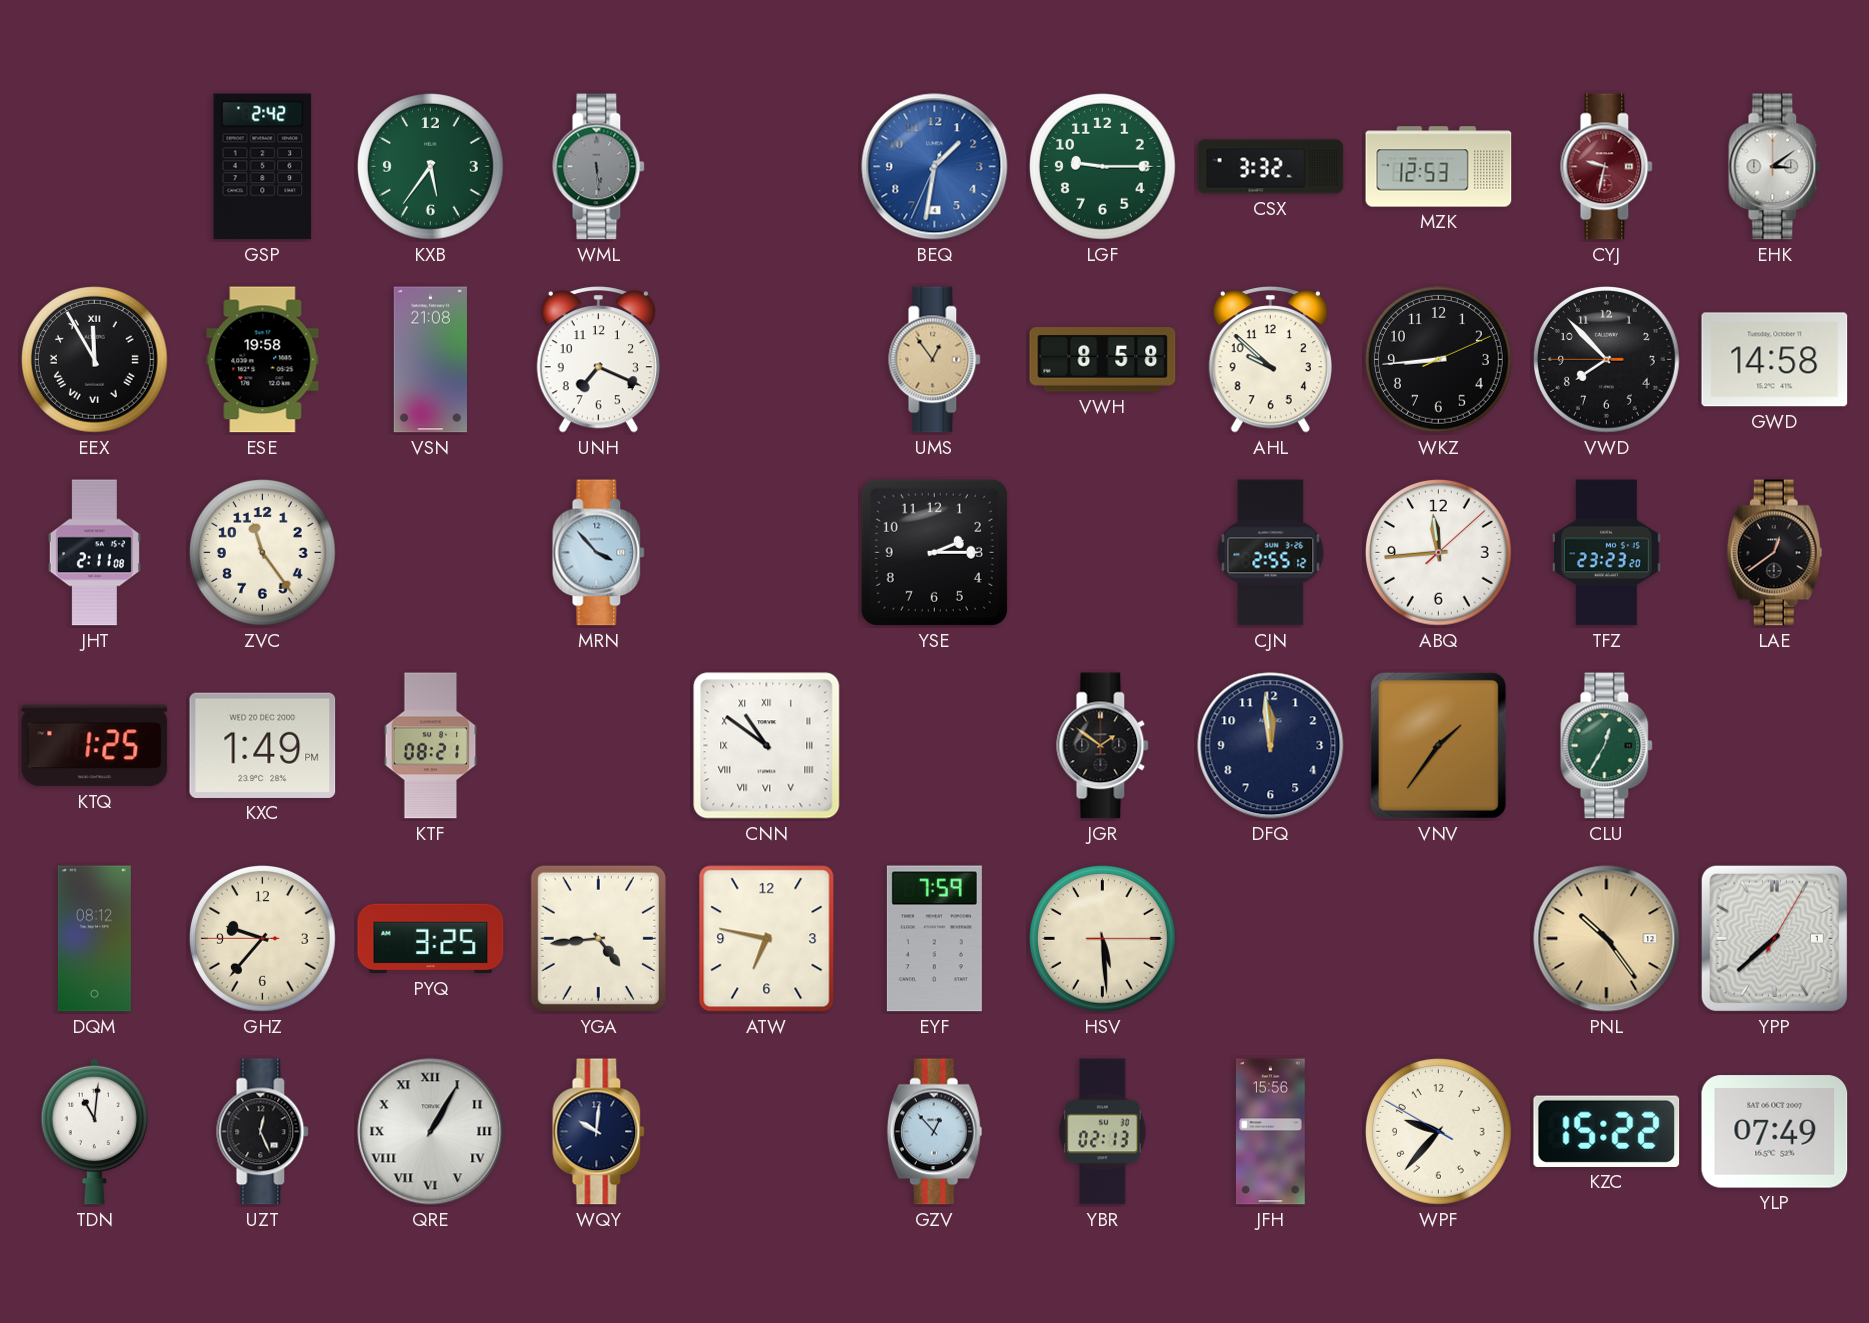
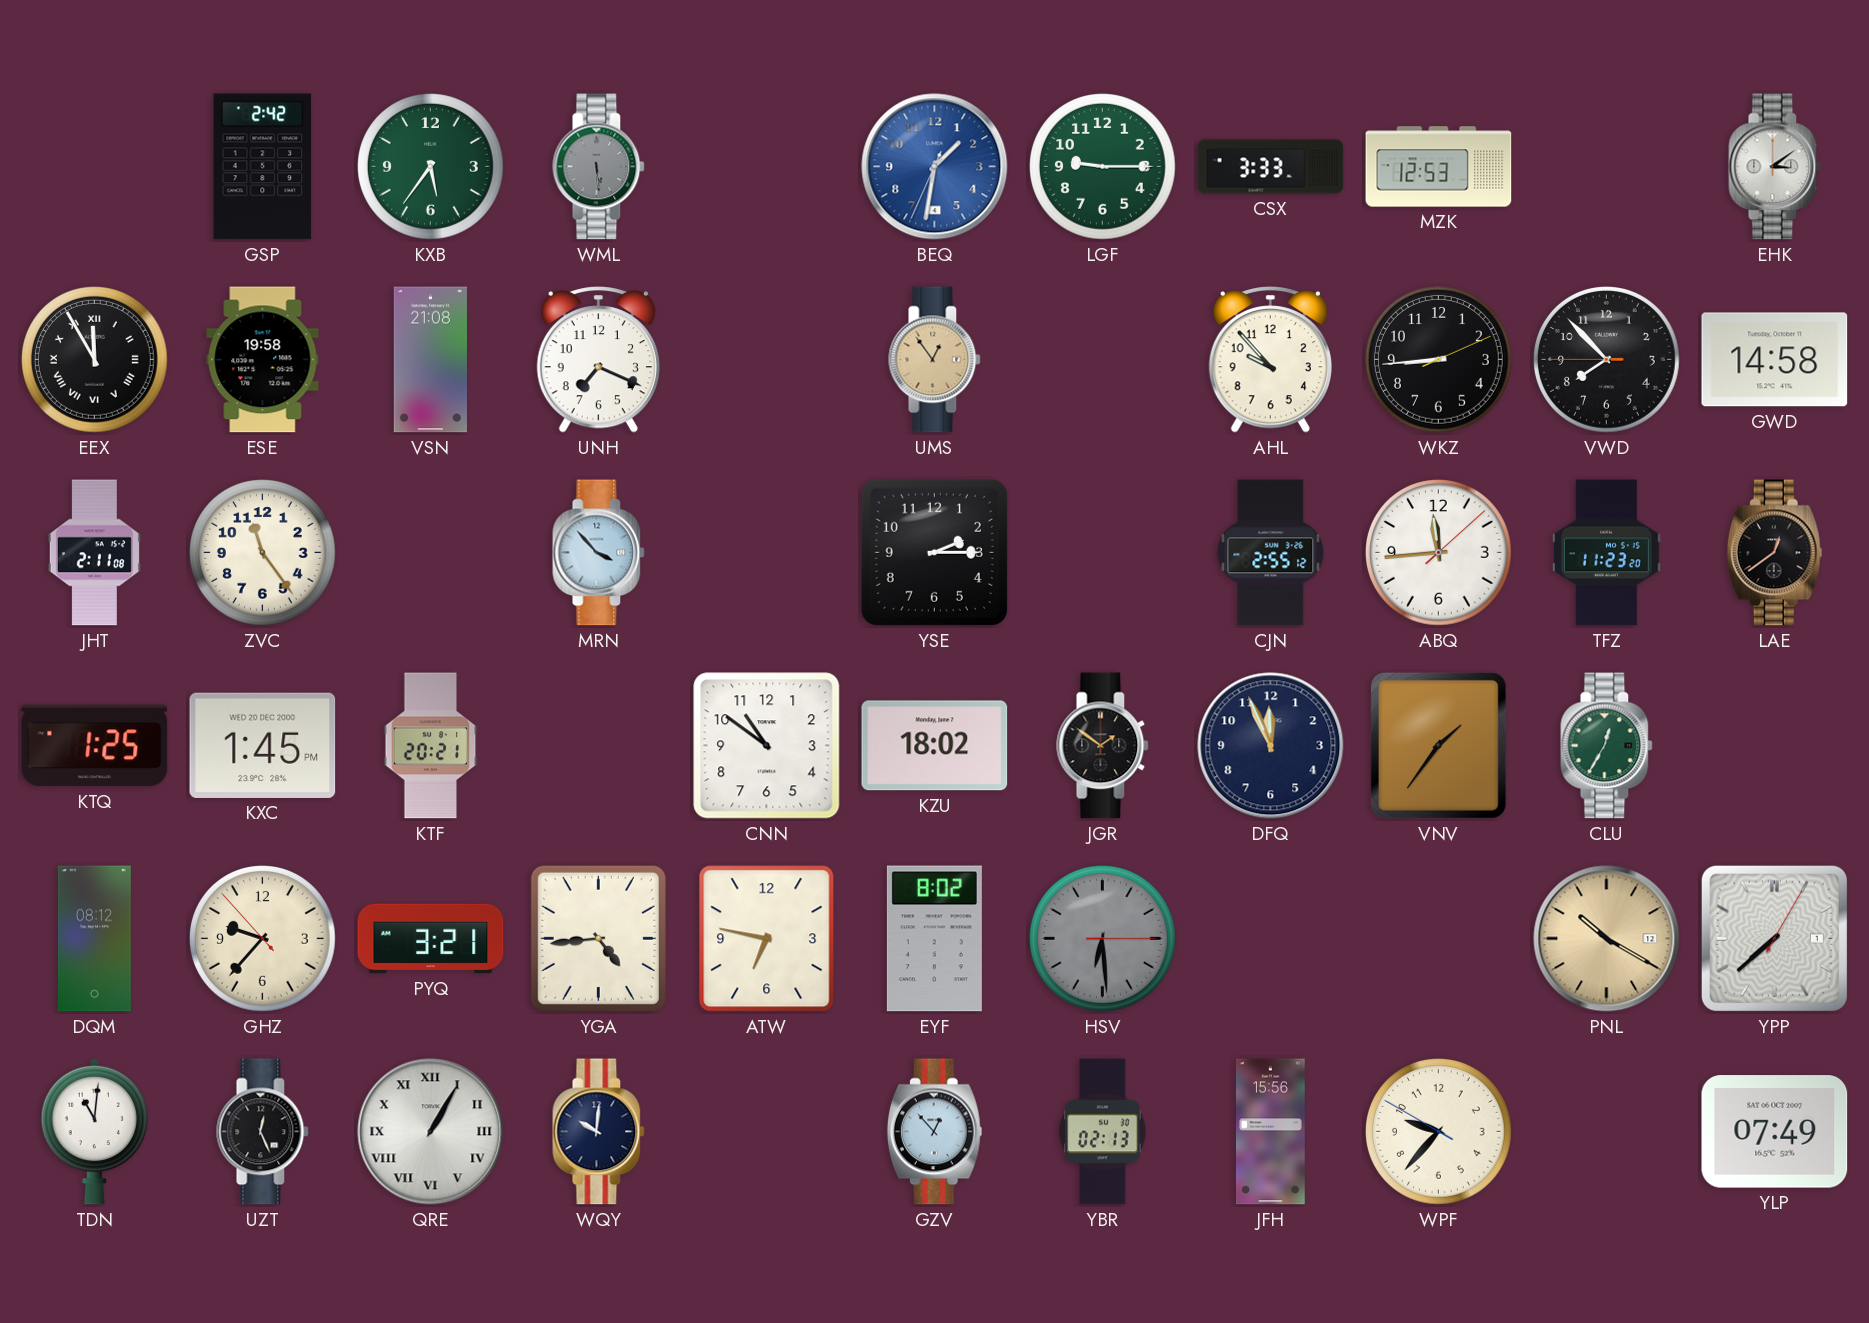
CSX: 3:32 -> 3:33
CYJ: 9:32 -> none
VWH: 8:58 -> none
AHL: 9:52 -> 9:53
TFZ: 23:23 -> 11:23
KXC: 1:49 -> 1:45
KTF: 08:21 -> 20:21
CNN numerals: Roman -> Arabic
KZU: none -> 18:02
DFQ: 11:59 -> 11:56
GHZ: 9:36:45 -> 9:36:53
PYQ: 3:25 -> 3:21
EYF: 7:59 -> 8:02
HSV: 5:29 -> 6:29
HSV dial: cream -> grey
PNL: 10:24 -> 10:20
KZC: 15:22 -> none
